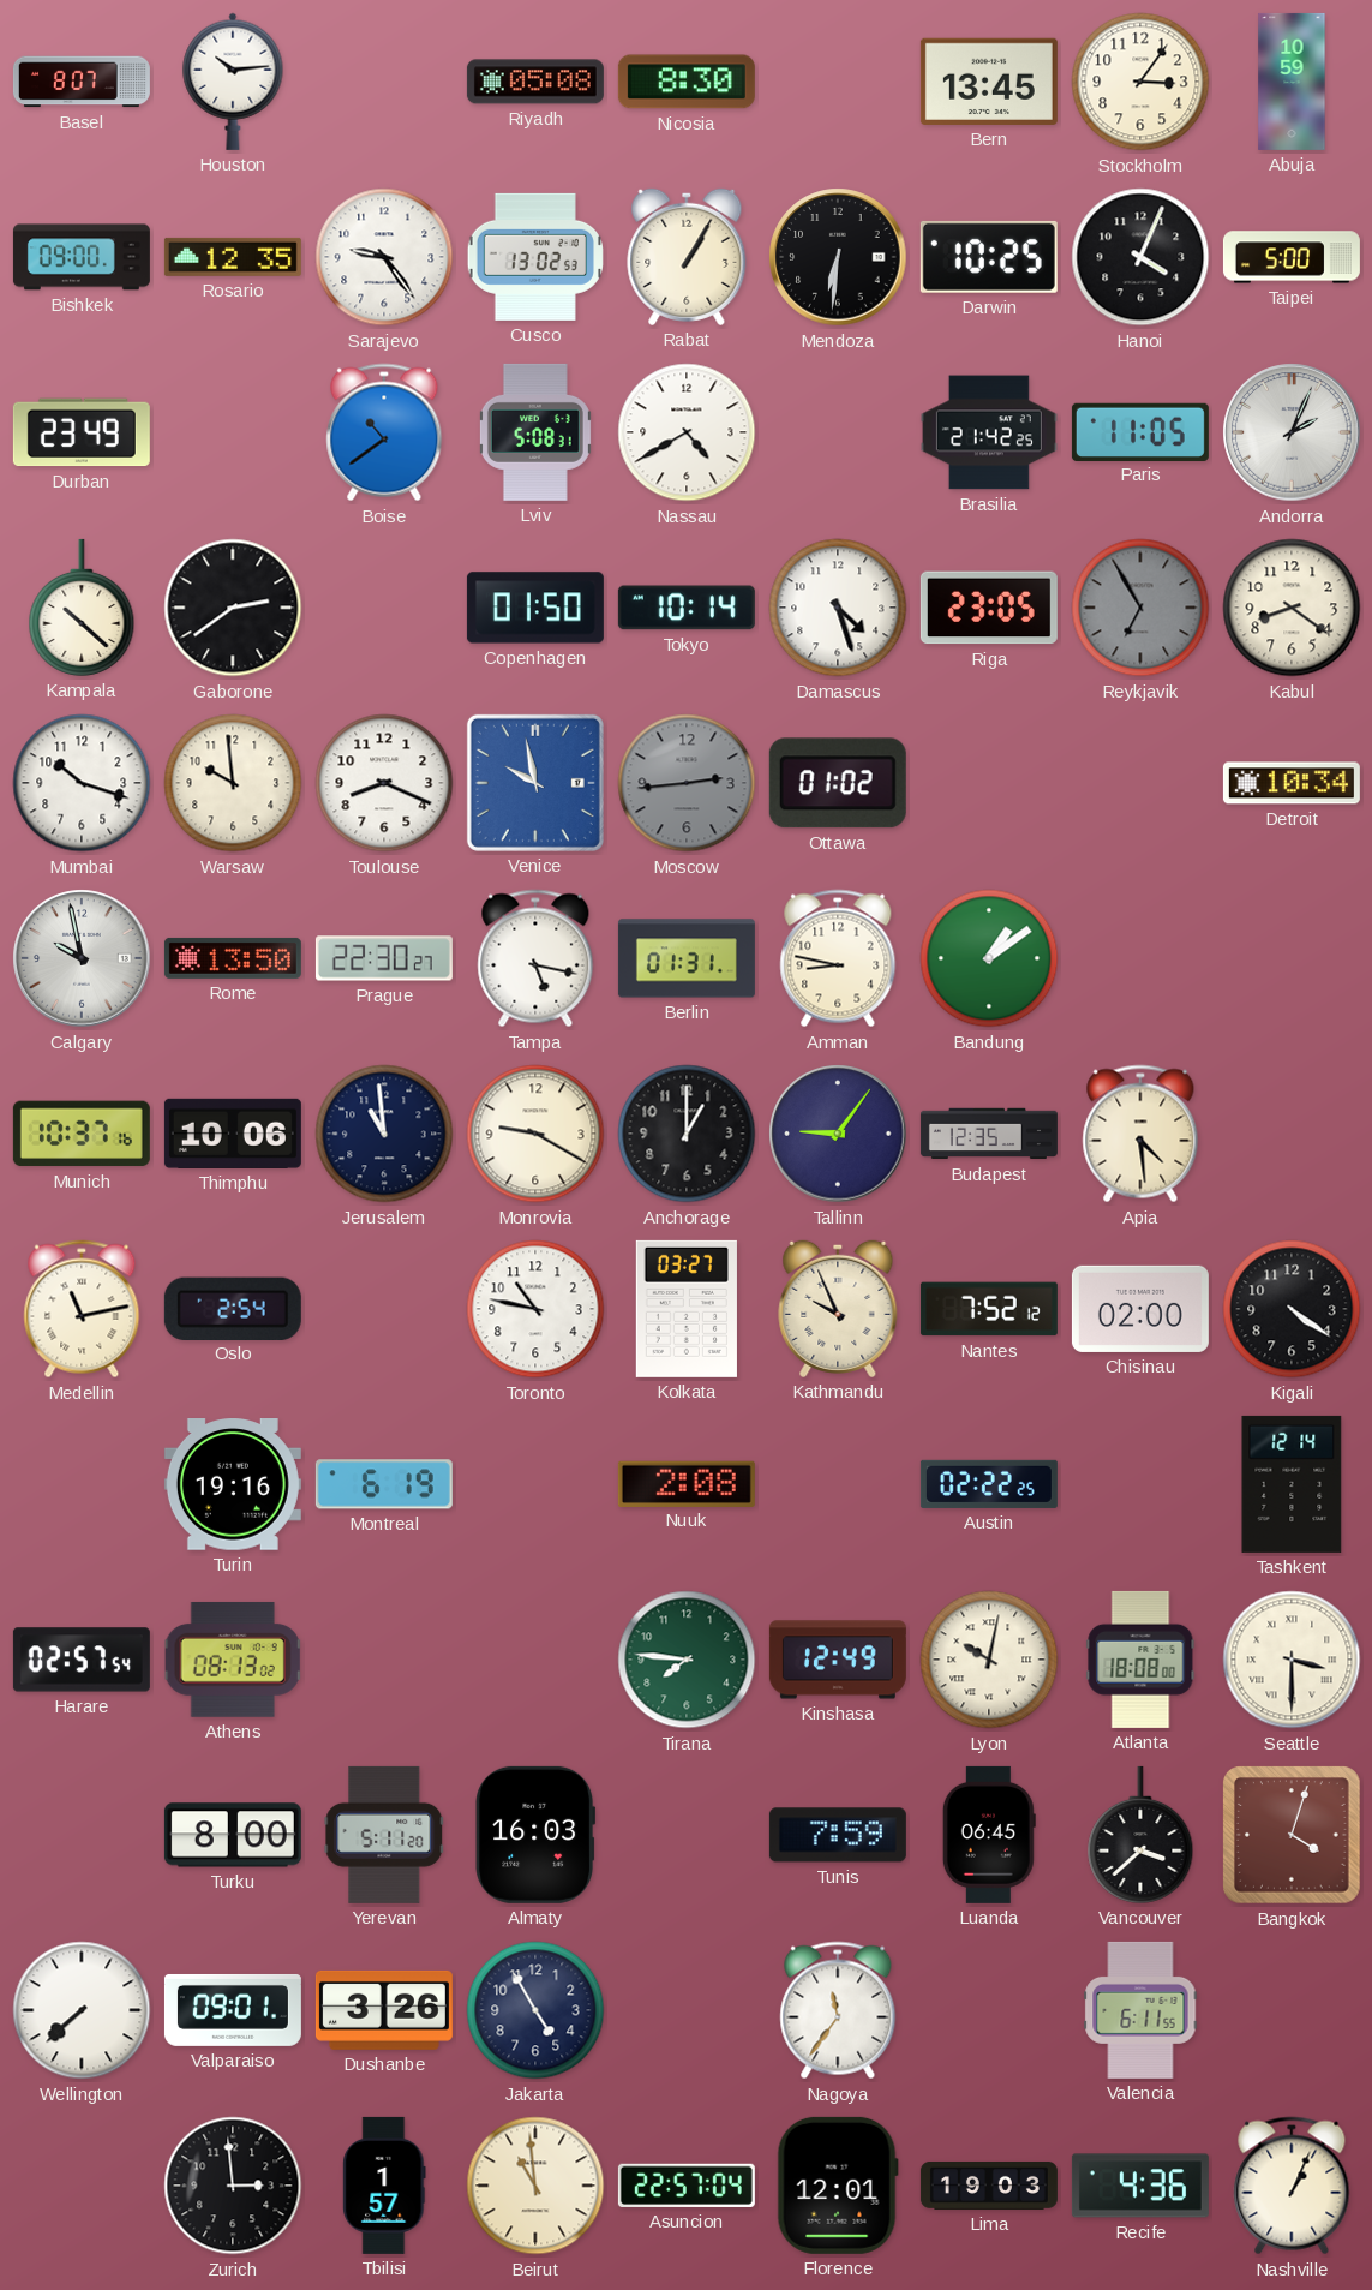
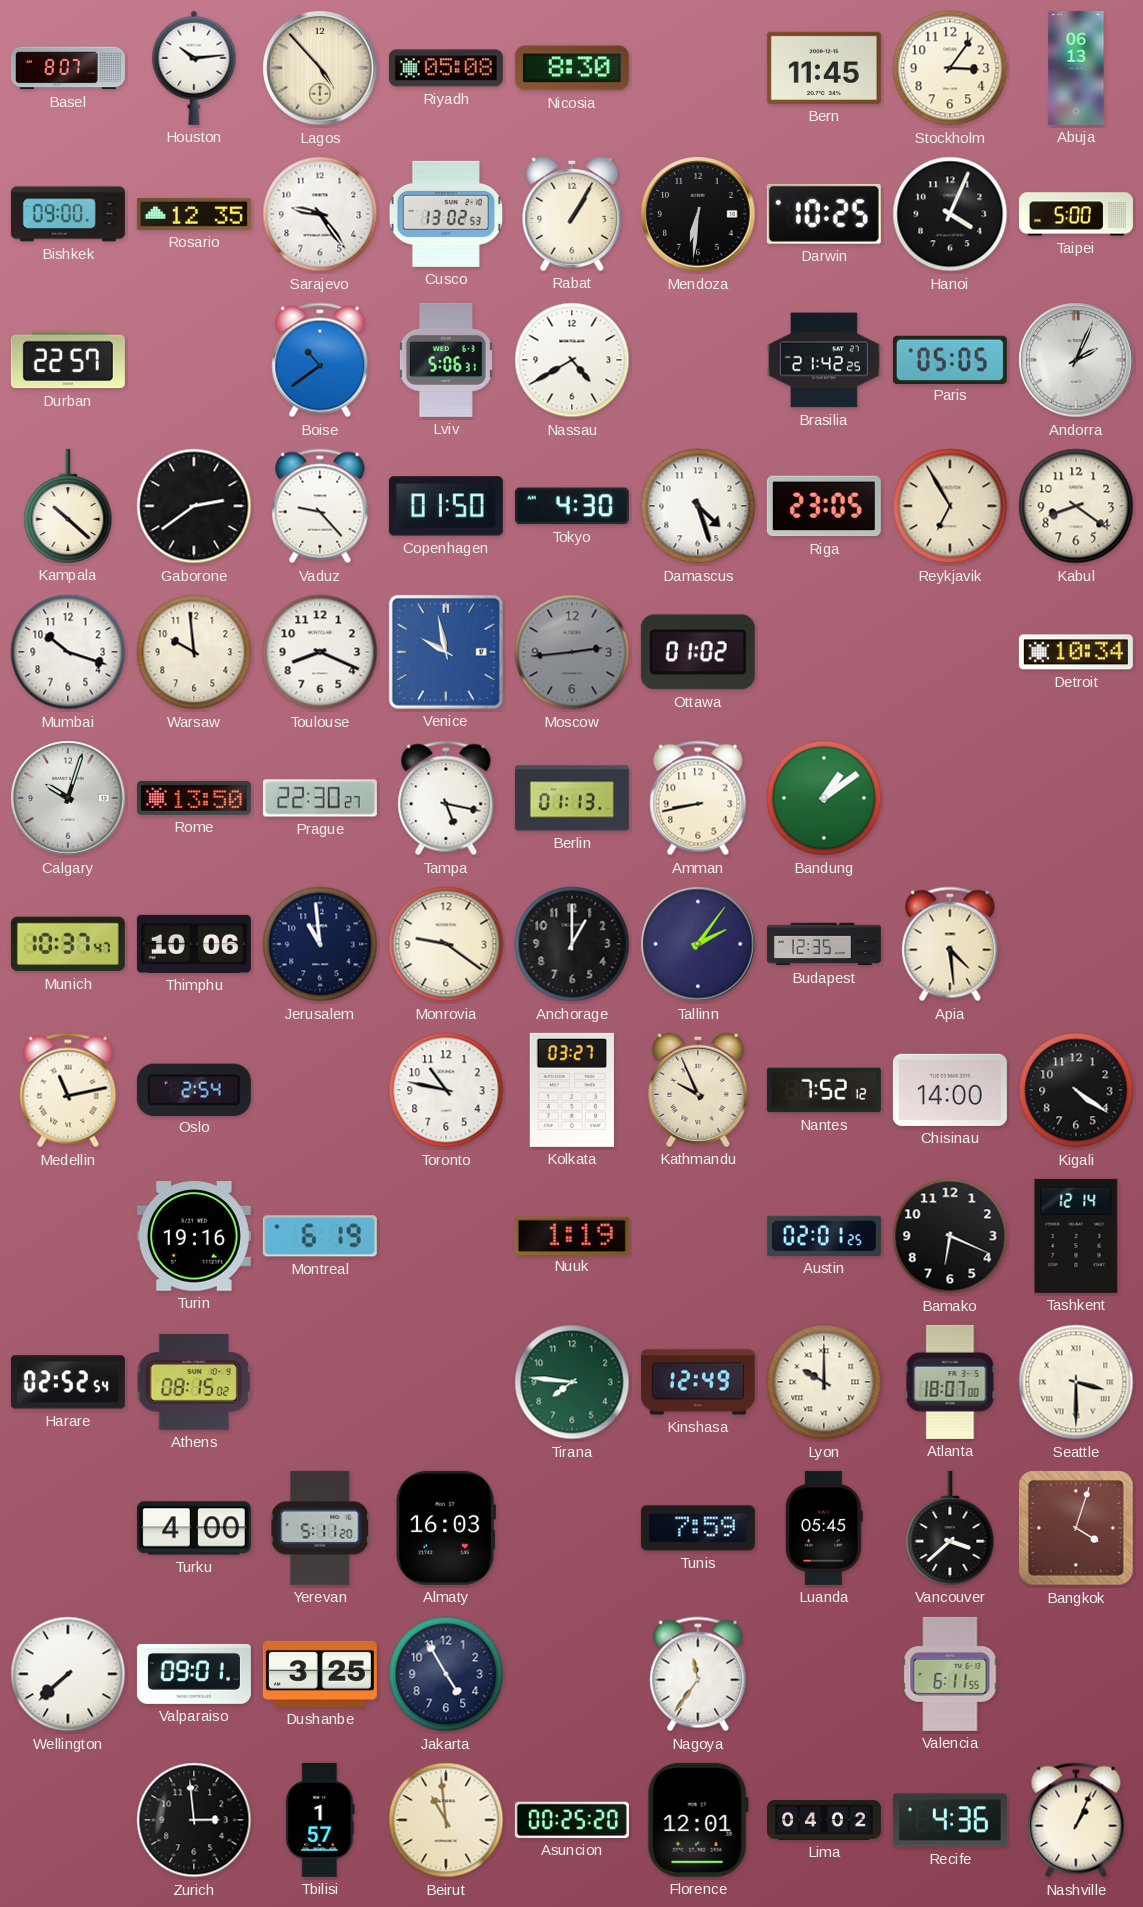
Lagos: none -> 4:53
Bern: 13:45 -> 11:45
Abuja: 10:59 -> 06:13
Durban: 23:49 -> 22:57
Lviv: 5:08 -> 5:06
Paris: 11:05 -> 05:05
Vaduz: none -> 9:23
Tokyo: 10:14 -> 4:30
Reykjavik dial: grey -> cream
Calgary: 9:58 -> 10:03
Berlin: 01:31 -> 01:13
Amman: 8:47 -> 8:43
Munich: 10:37:16 -> 10:37:47
Monrovia: 9:20 -> 9:21
Tallinn: 9:06 -> 2:06
Chisinau: 02:00 -> 14:00
Nuuk: 2:08 -> 1:19
Austin: 02:22 -> 02:01
Bamako: none -> 6:19
Harare: 02:57 -> 02:52
Athens: 08:13 -> 08:15
Lyon: 10:02 -> 10:00
Atlanta: 18:08 -> 18:07
Turku: 8:00 -> 4:00
Luanda: 06:45 -> 05:45
Dushanbe: 3:26 -> 3:25
Asuncion: 22:57 -> 00:25
Lima: 19:03 -> 04:02
